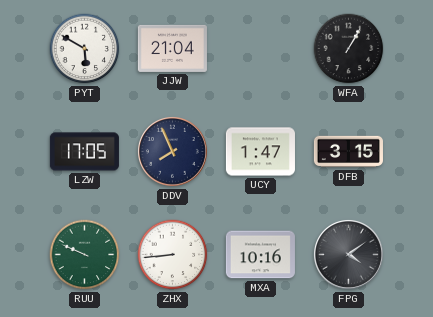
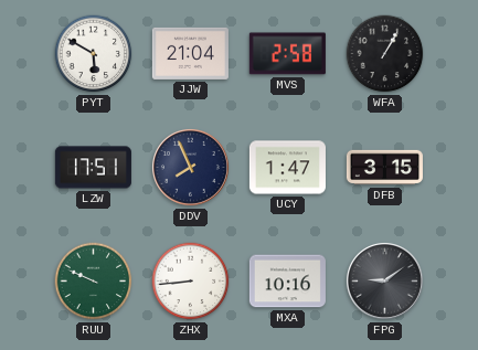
MVS: none -> 2:58
LZW: 17:05 -> 17:51
FPG: 4:09 -> 9:09
